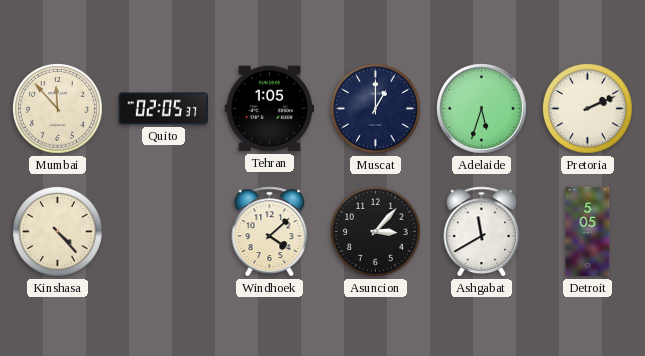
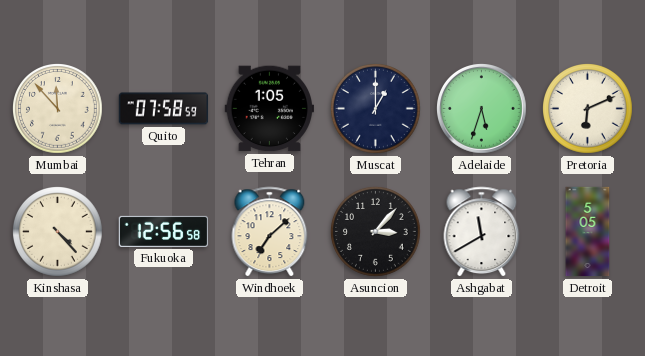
Quito: 02:05 -> 07:58
Pretoria: 2:11 -> 6:11
Fukuoka: none -> 12:56
Windhoek: 4:08 -> 7:08
